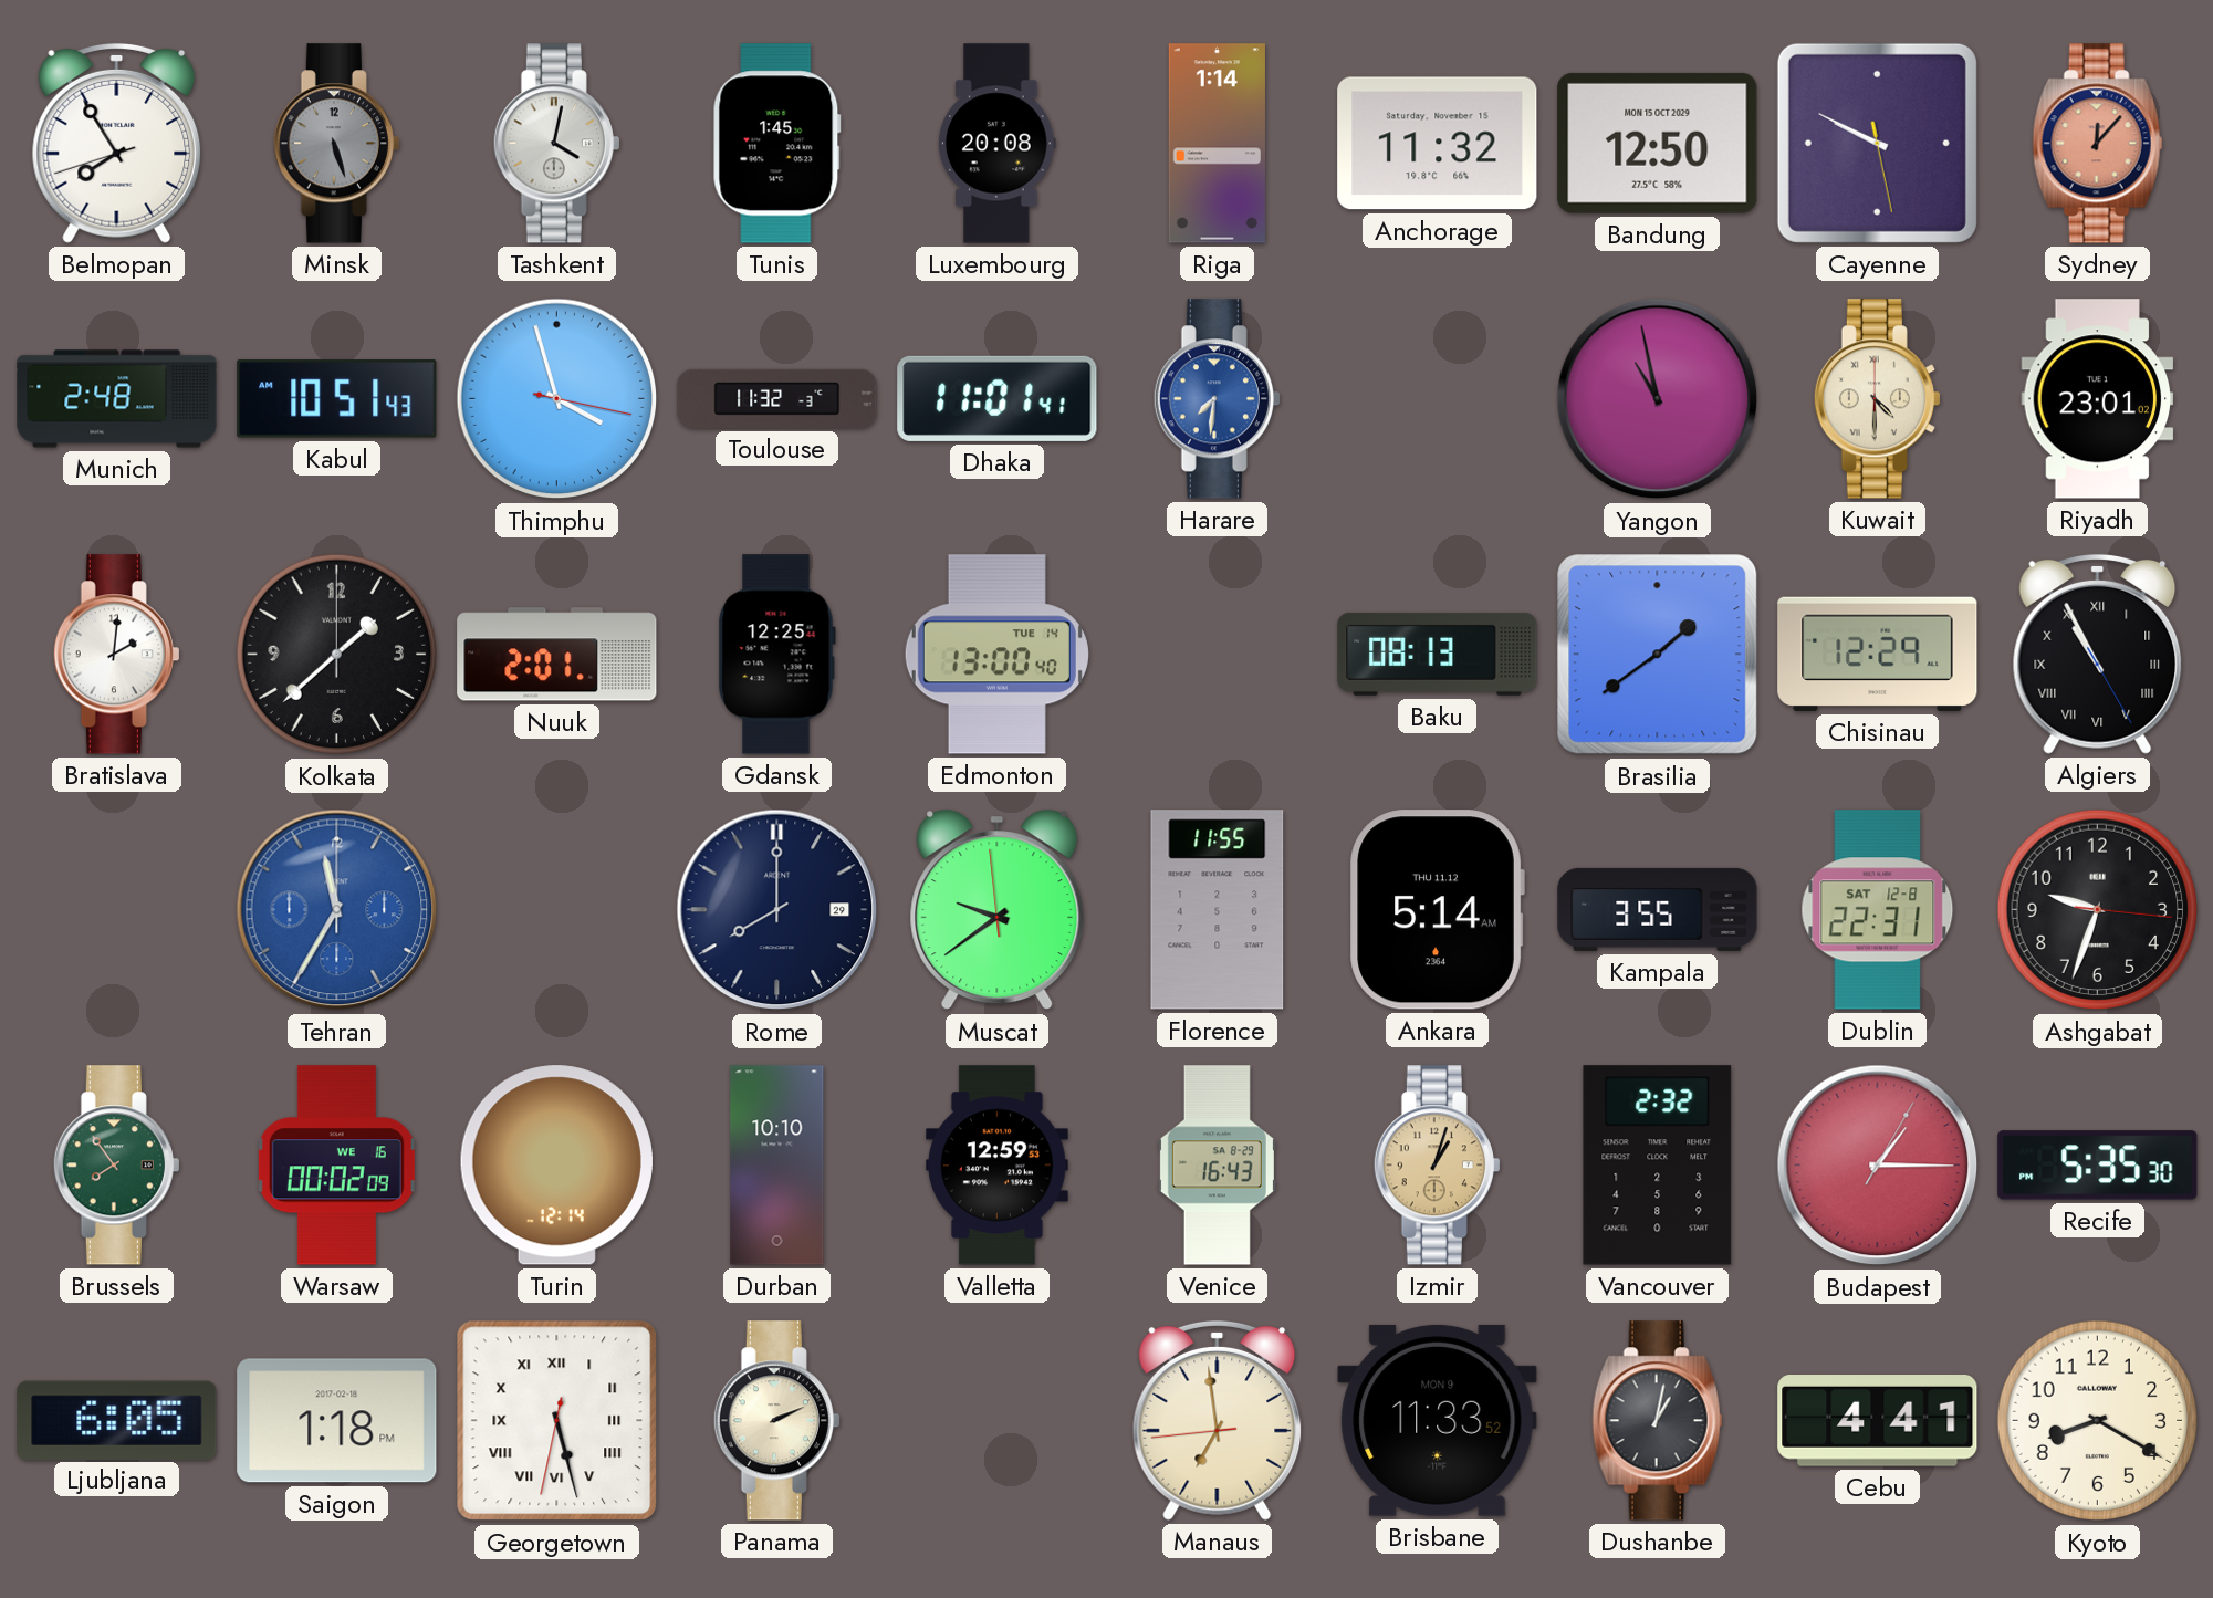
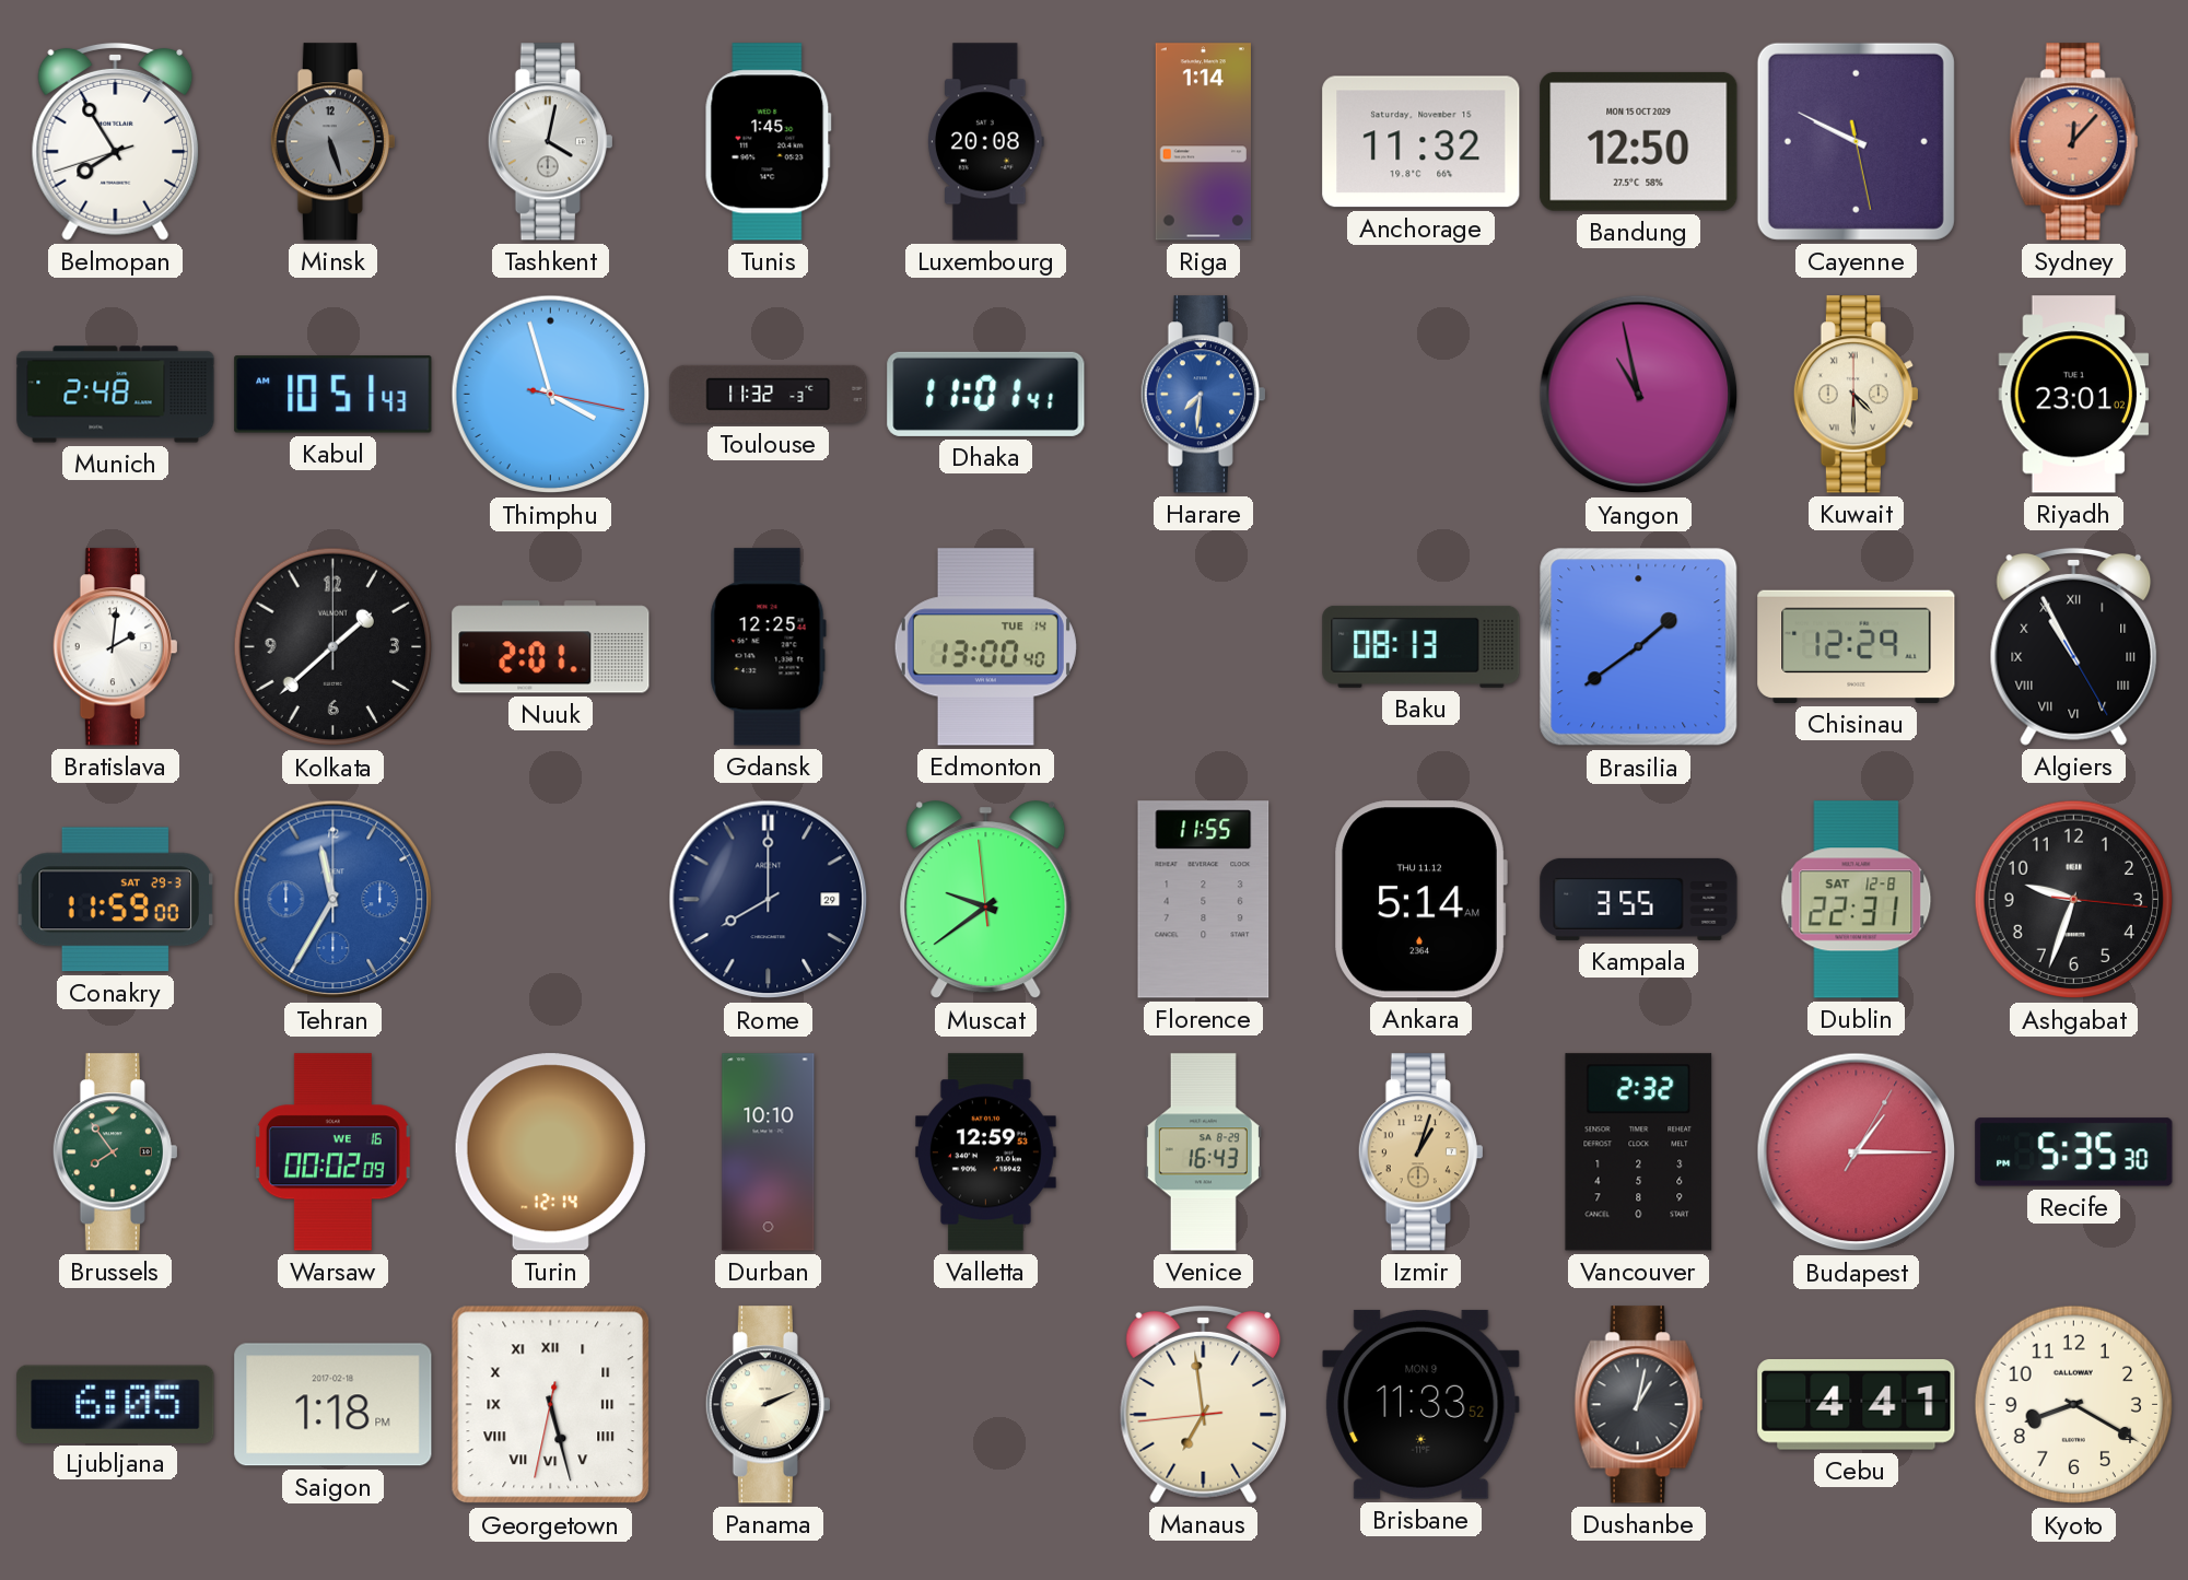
Conakry: none -> 11:59
